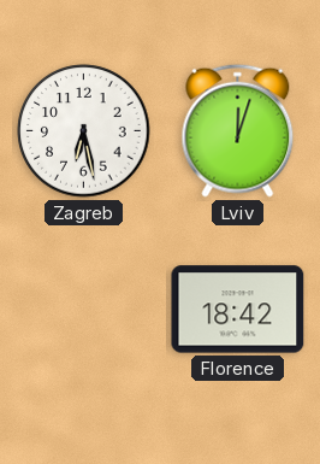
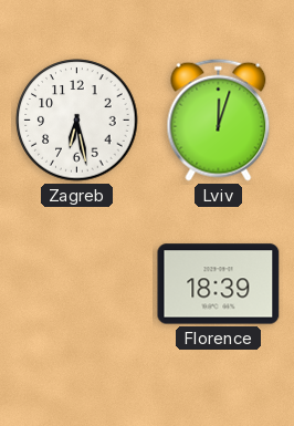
Florence: 18:42 -> 18:39
